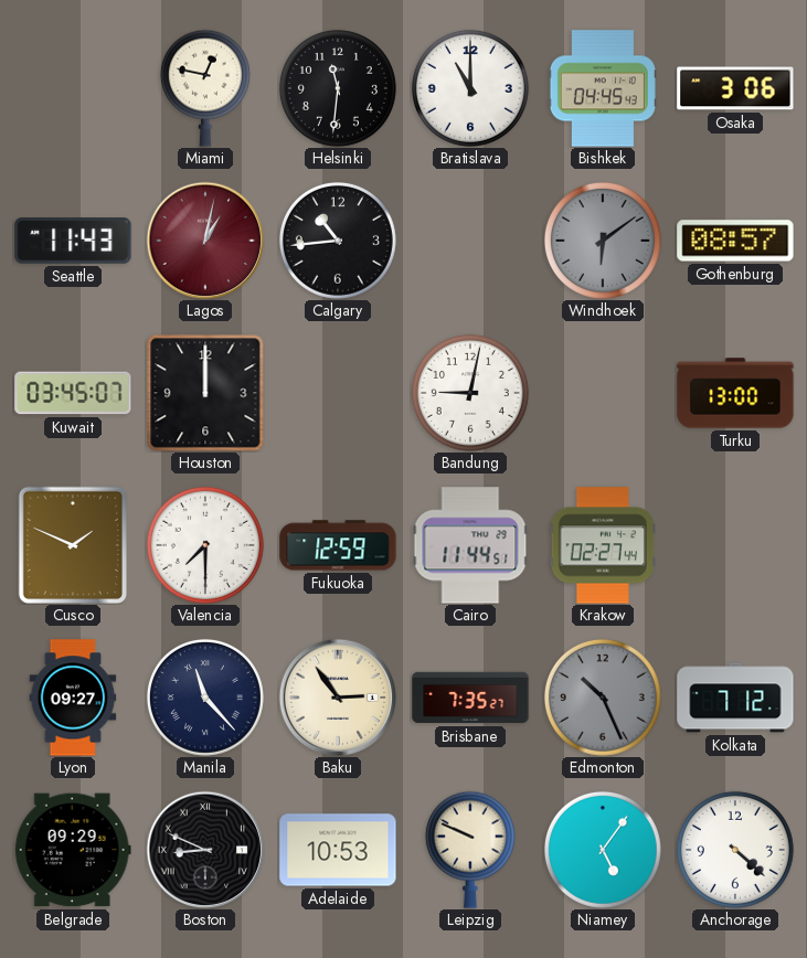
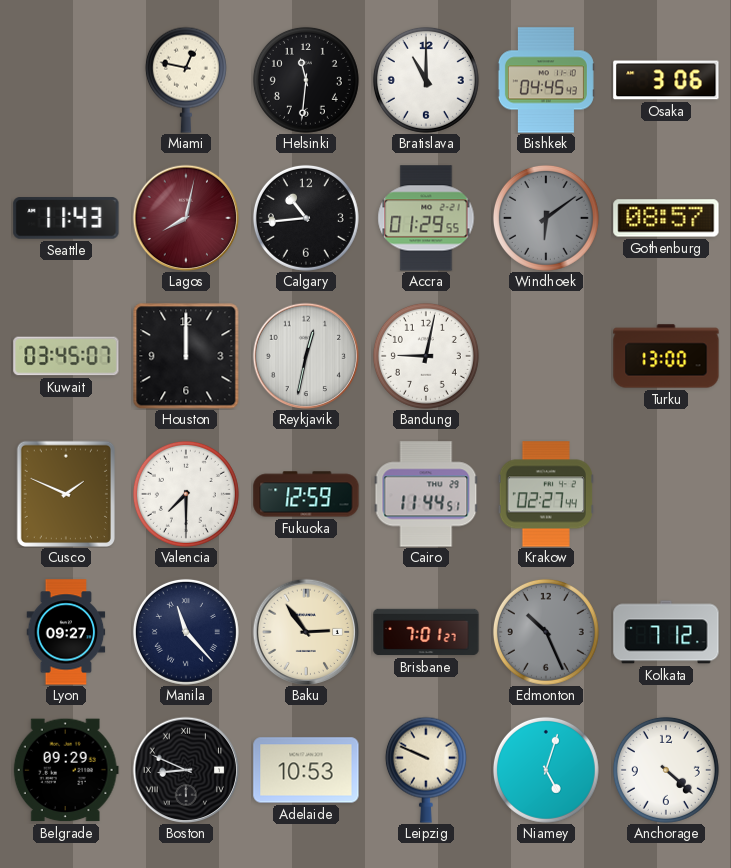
Lagos: 1:02 -> 8:02
Accra: none -> 01:29
Reykjavik: none -> 12:32
Brisbane: 7:35 -> 7:01
Niamey: 5:06 -> 5:03
